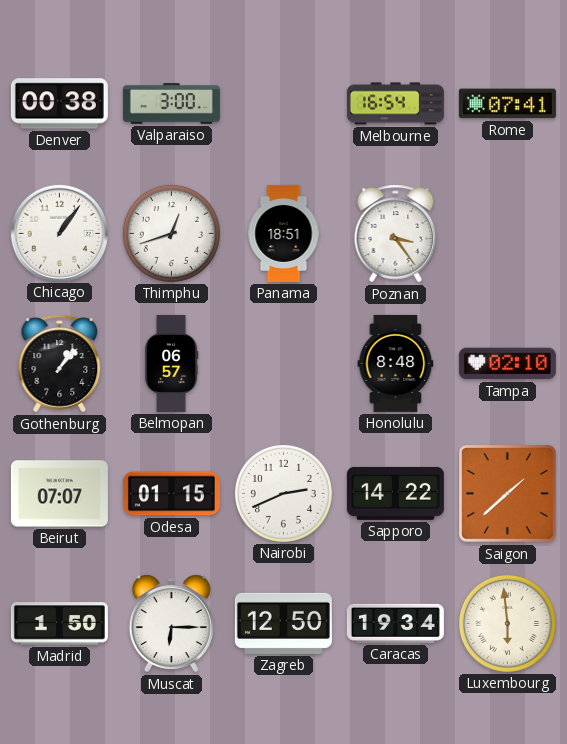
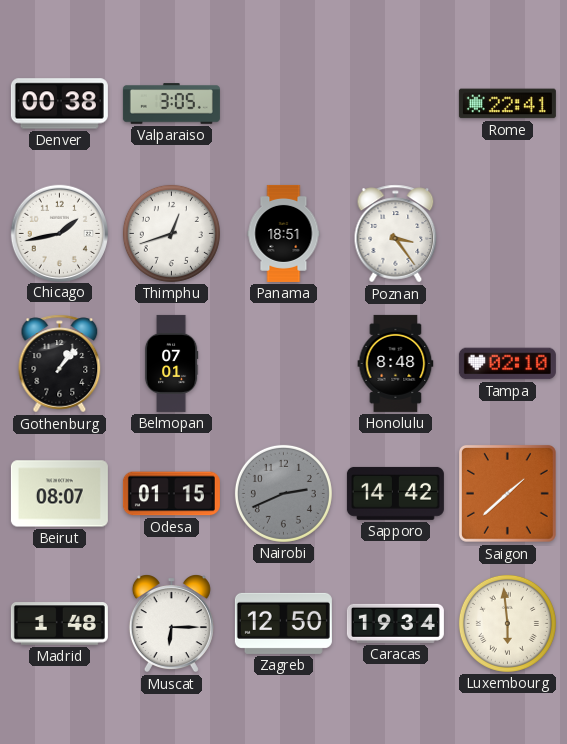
Valparaiso: 3:00 -> 3:05
Melbourne: 16:54 -> none
Rome: 07:41 -> 22:41
Chicago: 1:06 -> 1:43
Belmopan: 06:57 -> 07:01
Beirut: 07:07 -> 08:07
Nairobi dial: white -> grey
Sapporo: 14:22 -> 14:42
Madrid: 1:50 -> 1:48
